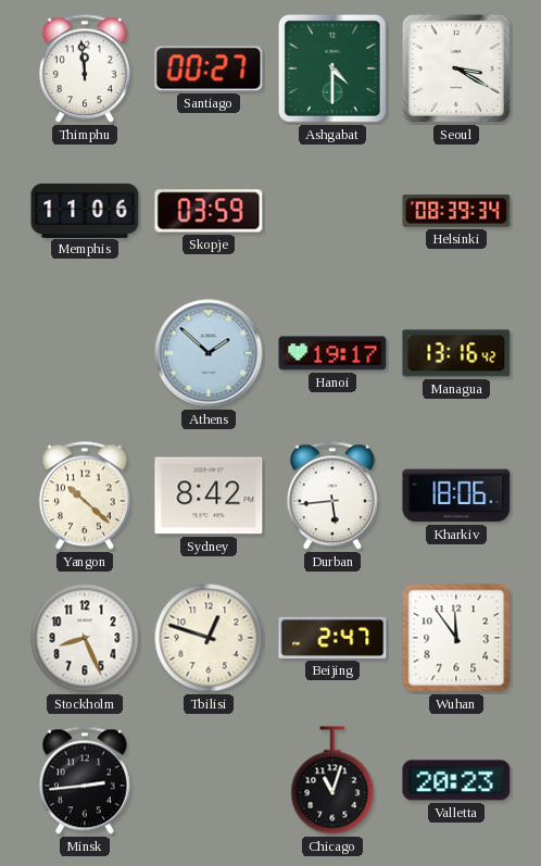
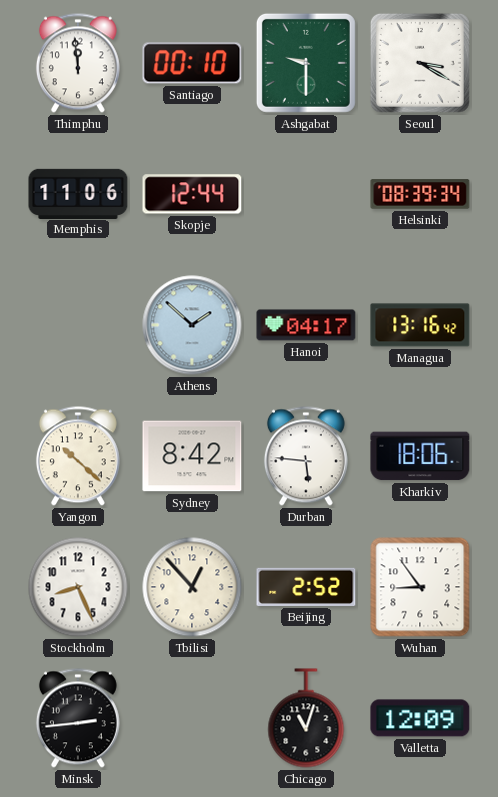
Santiago: 00:27 -> 00:10
Ashgabat: 4:30 -> 9:30
Skopje: 03:59 -> 12:44
Hanoi: 19:17 -> 04:17
Durban: 5:44 -> 5:46
Tbilisi: 12:48 -> 12:53
Beijing: 2:47 -> 2:52
Wuhan: 11:54 -> 8:54
Valletta: 20:23 -> 12:09
